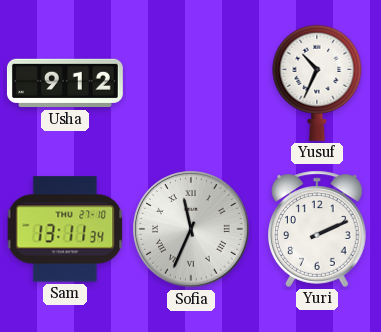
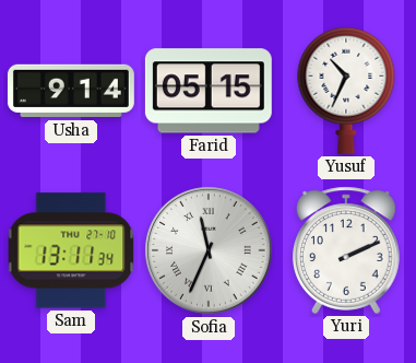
Usha: 9:12 -> 9:14
Farid: none -> 05:15
